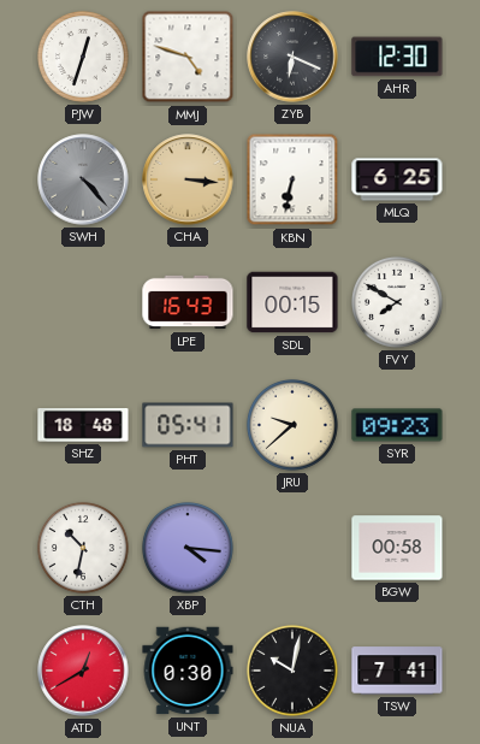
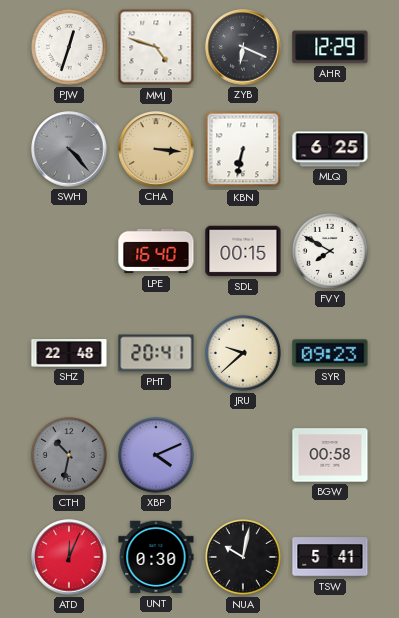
AHR: 12:30 -> 12:29
LPE: 16:43 -> 16:40
SHZ: 18:48 -> 22:48
PHT: 05:41 -> 20:41
CTH dial: white -> grey
XBP: 4:16 -> 4:11
ATD: 12:40 -> 12:04
TSW: 7:41 -> 5:41
